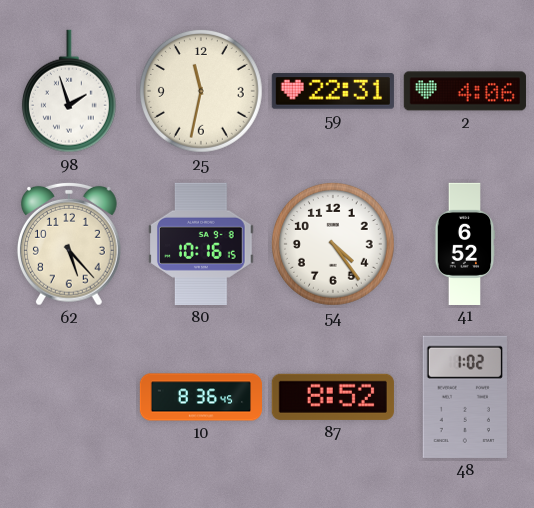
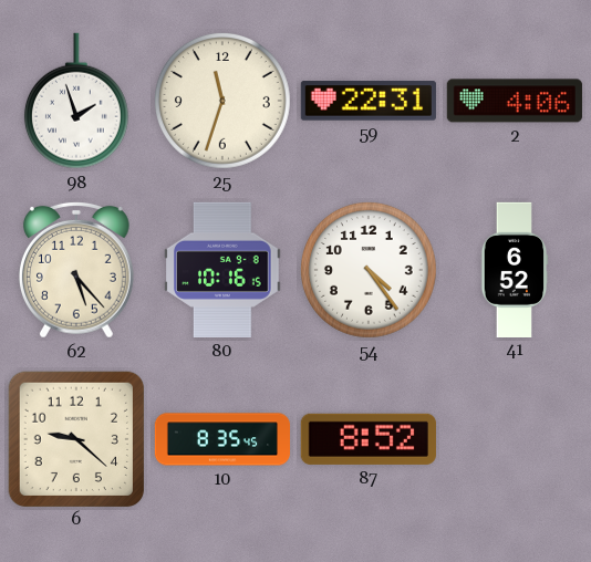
25: 11:32 -> 11:33
6: none -> 9:22
10: 8:36 -> 8:35
48: 1:02 -> none
